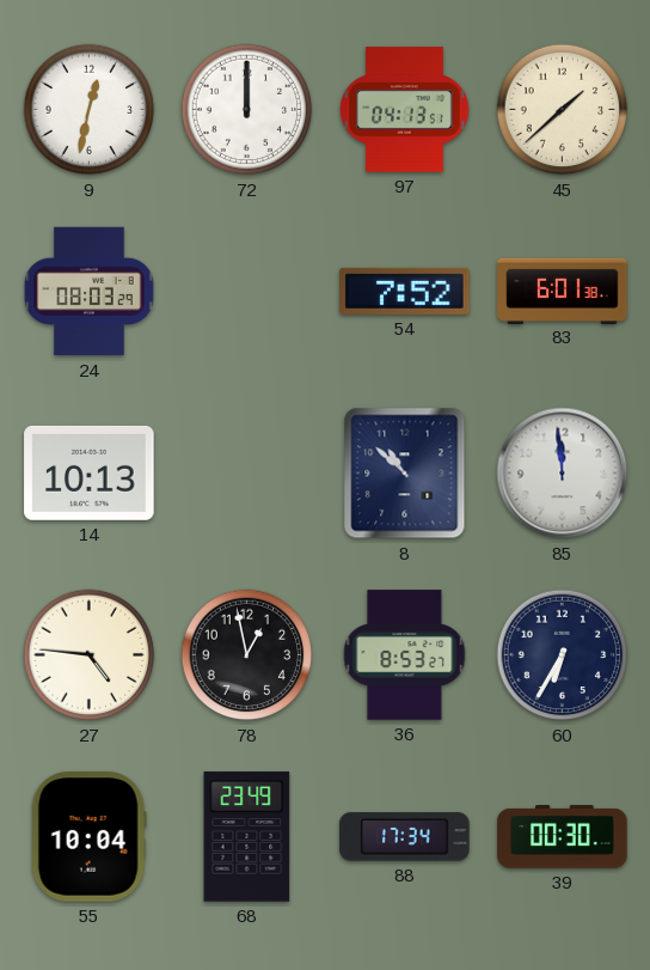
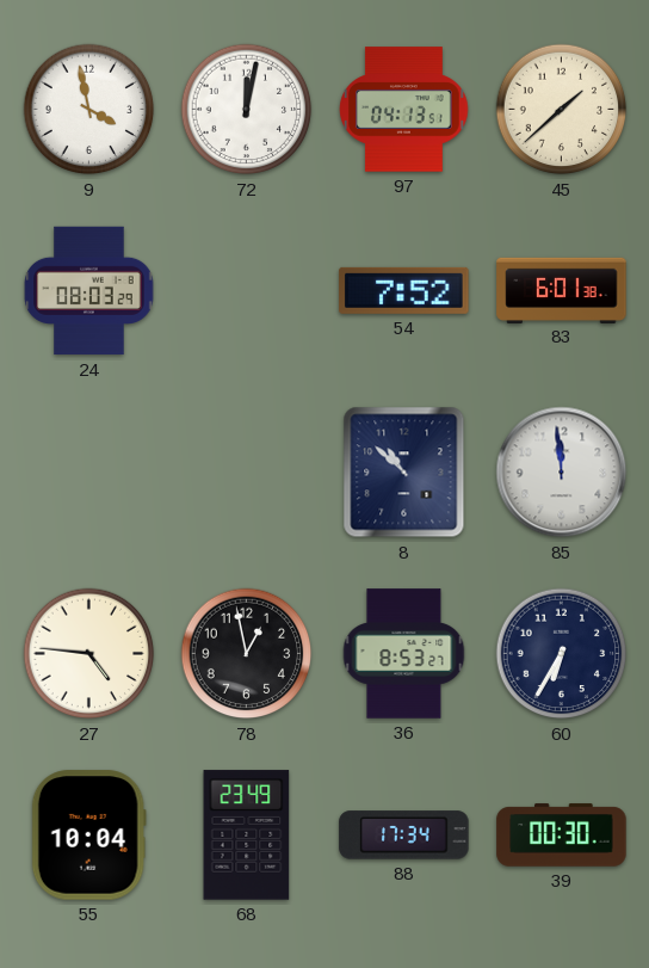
9: 12:32 -> 3:58
72: 12:00 -> 12:02
14: 10:13 -> none
